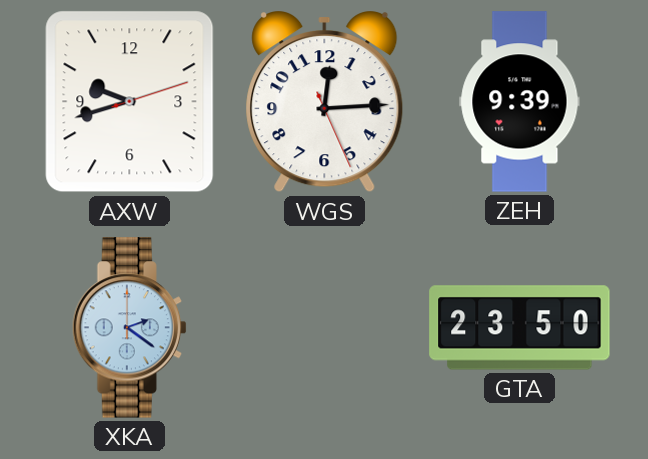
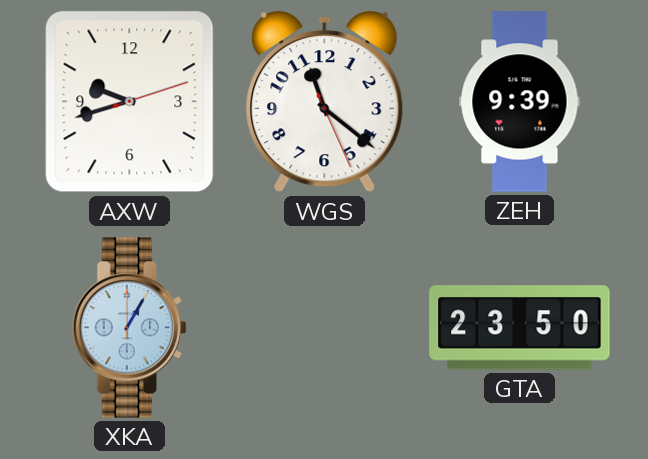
WGS: 12:14 -> 11:21
XKA: 2:21 -> 1:05
